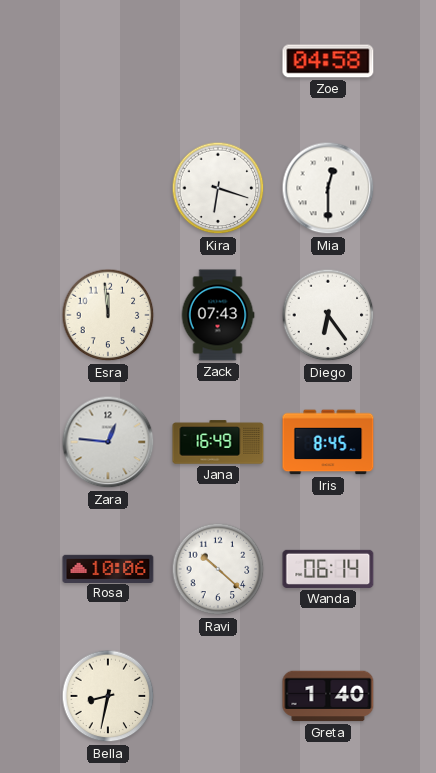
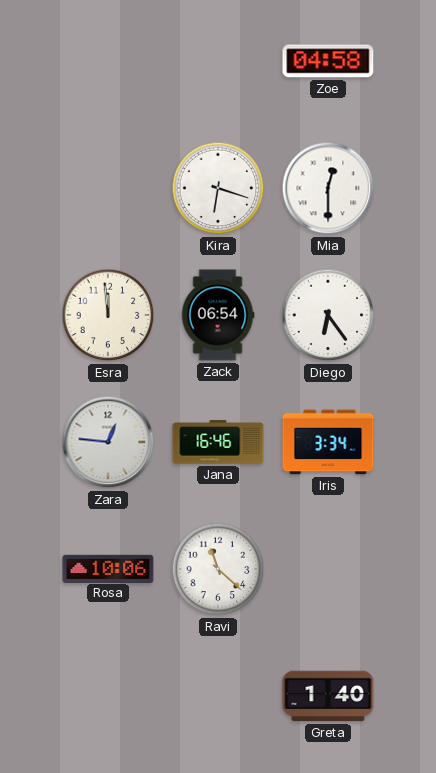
Zack: 07:43 -> 06:54
Jana: 16:49 -> 16:46
Iris: 8:45 -> 3:34
Ravi: 10:22 -> 11:22
Wanda: 06:14 -> none
Bella: 8:32 -> none
